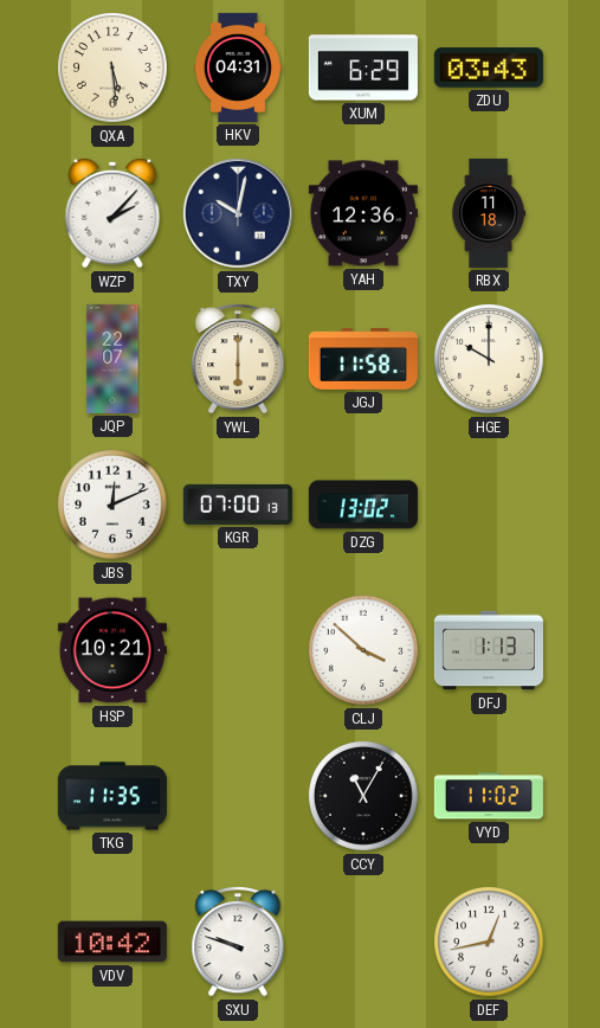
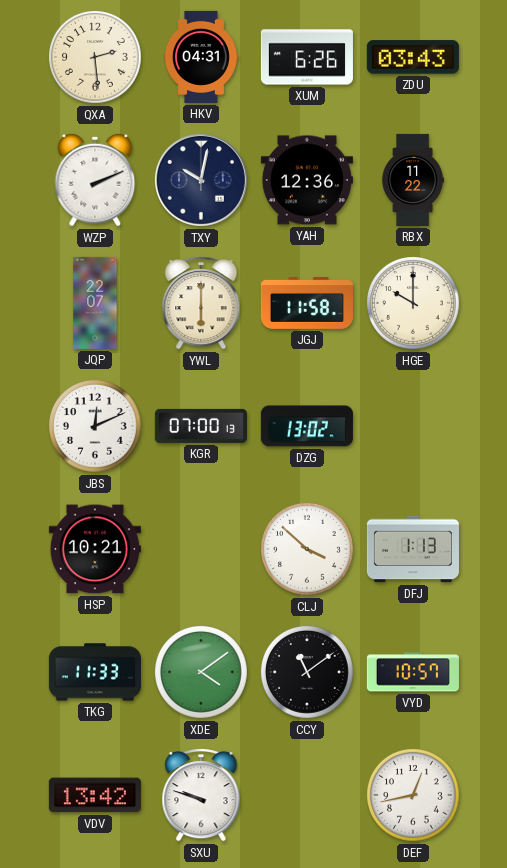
QXA: 5:29 -> 2:29
XUM: 6:29 -> 6:26
WZP: 2:07 -> 2:11
RBX: 11:18 -> 11:22
TKG: 11:35 -> 11:33
XDE: none -> 4:09
CCY: 11:05 -> 11:09
VYD: 11:02 -> 10:57
VDV: 10:42 -> 13:42
